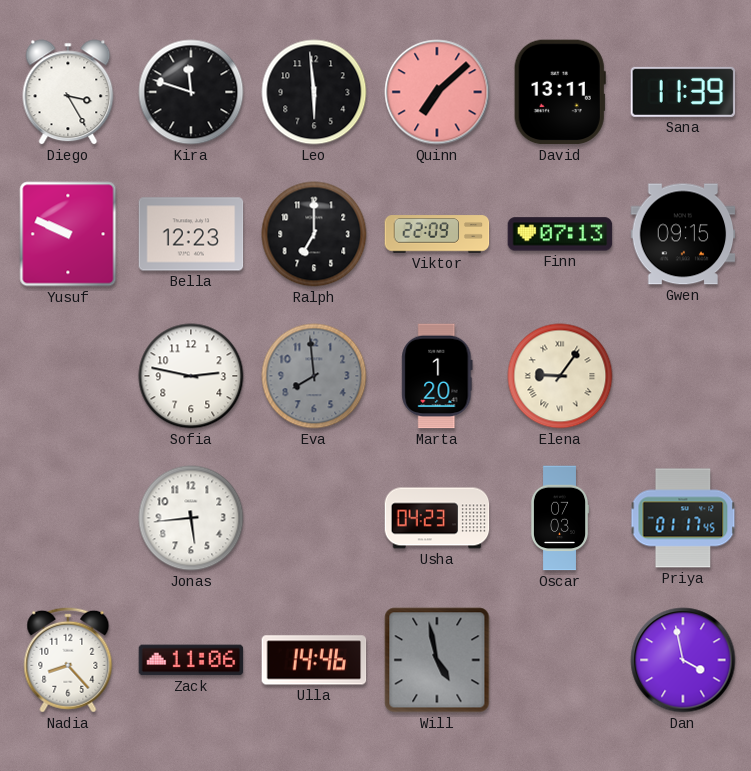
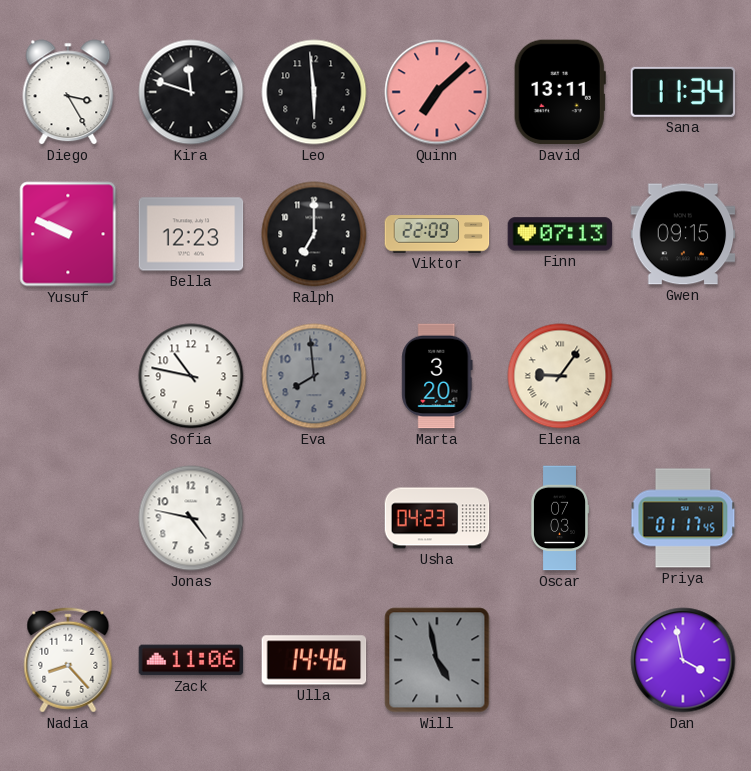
Sana: 11:39 -> 11:34
Sofia: 2:47 -> 10:47
Marta: 1:20 -> 3:20
Jonas: 5:44 -> 4:47
